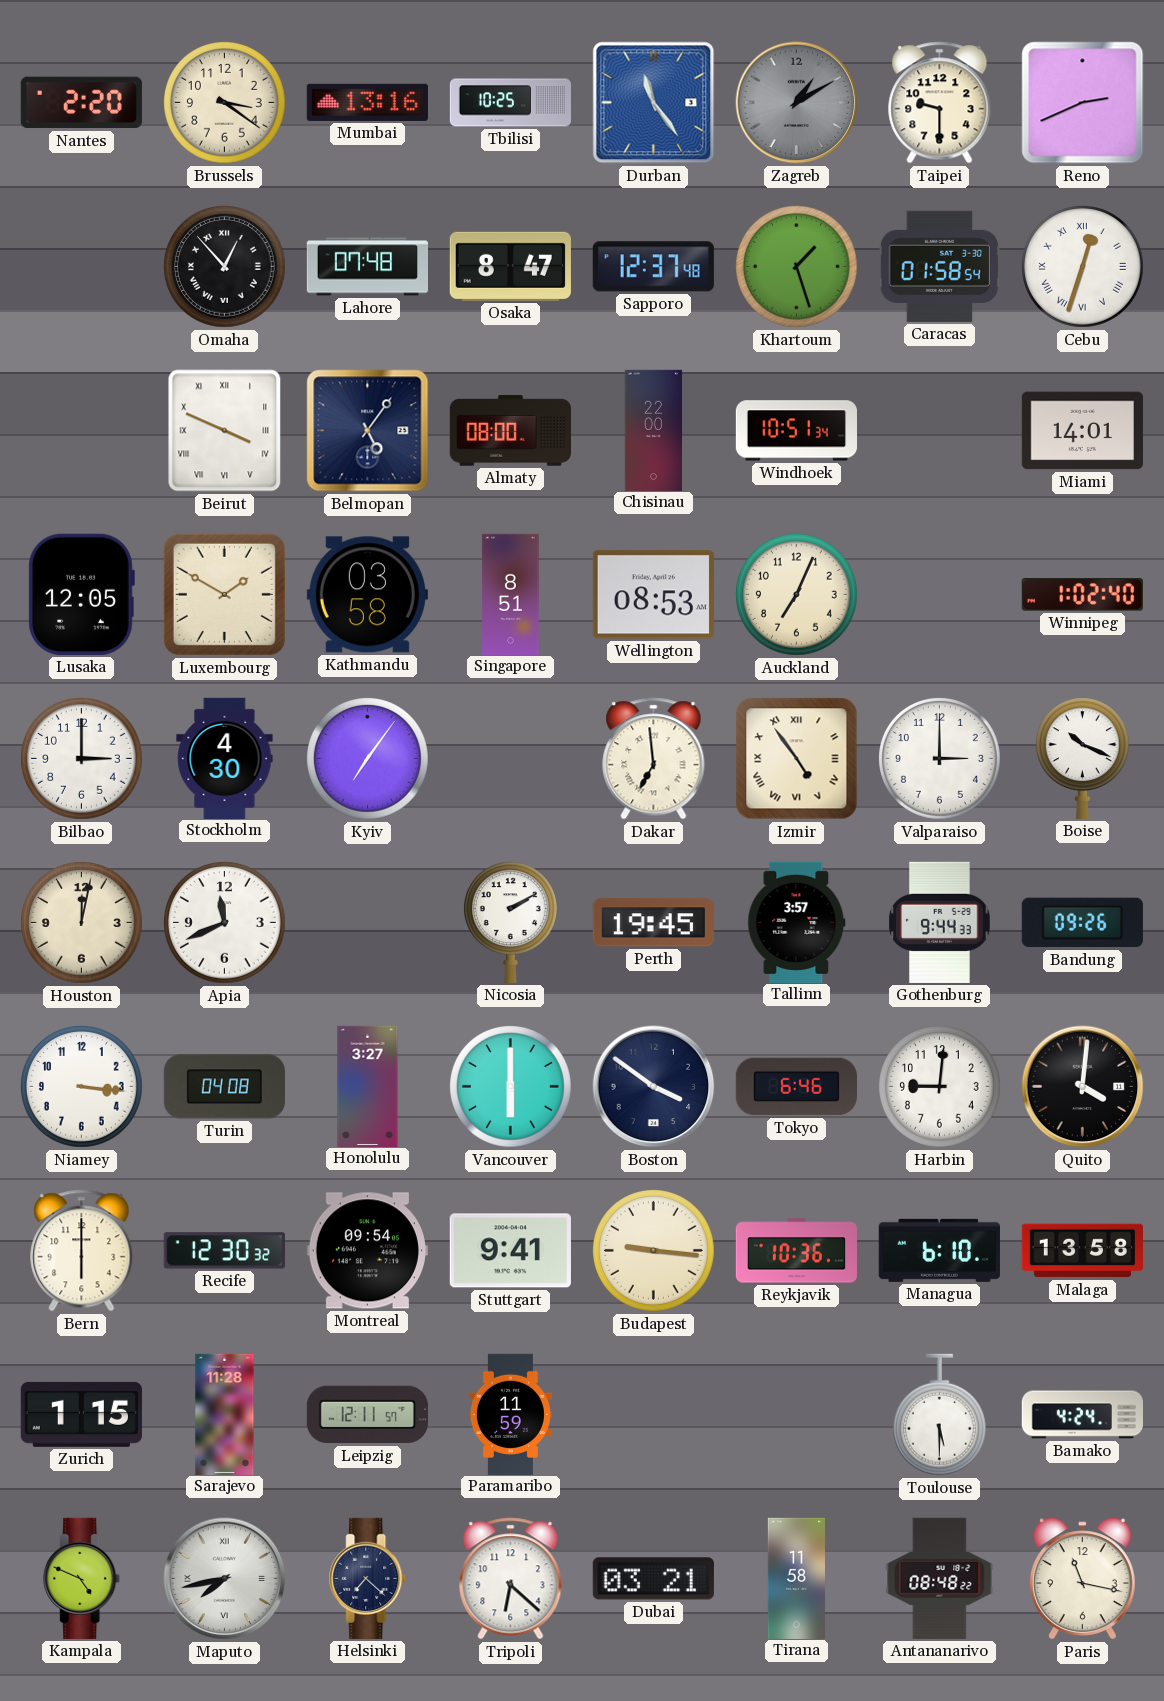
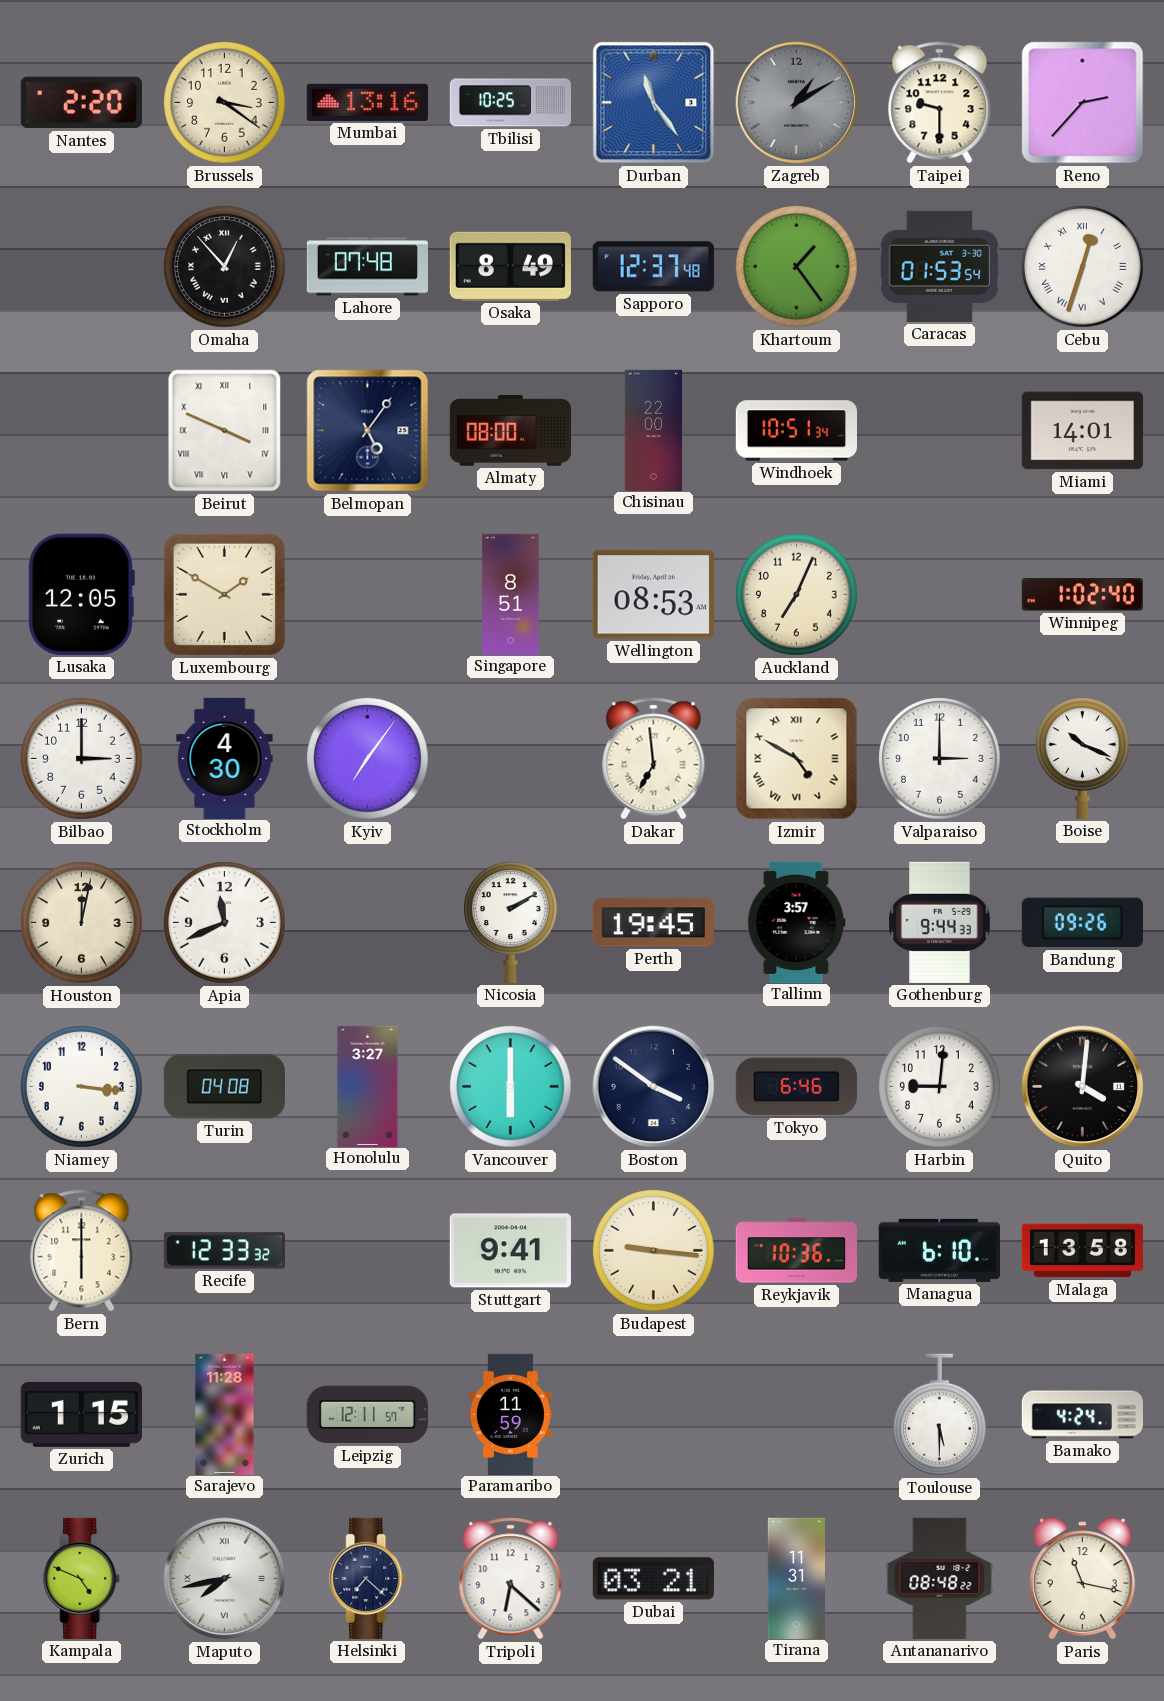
Reno: 2:41 -> 2:37
Osaka: 8:47 -> 8:49
Khartoum: 1:27 -> 1:24
Caracas: 01:58 -> 01:53
Kathmandu: 03:58 -> none
Izmir: 4:54 -> 4:50
Recife: 12:30 -> 12:33
Montreal: 09:54 -> none
Tirana: 11:58 -> 11:31
